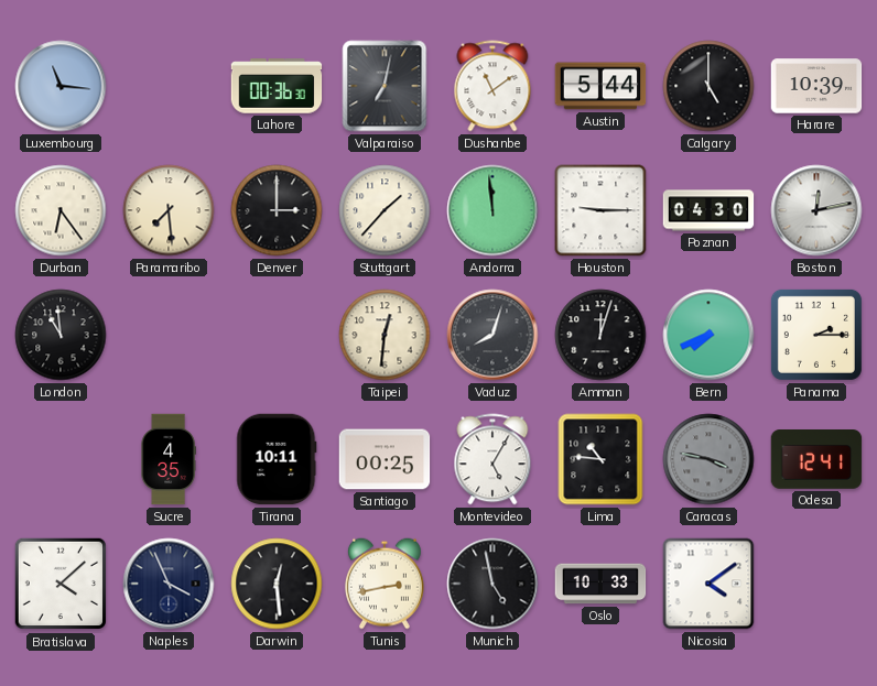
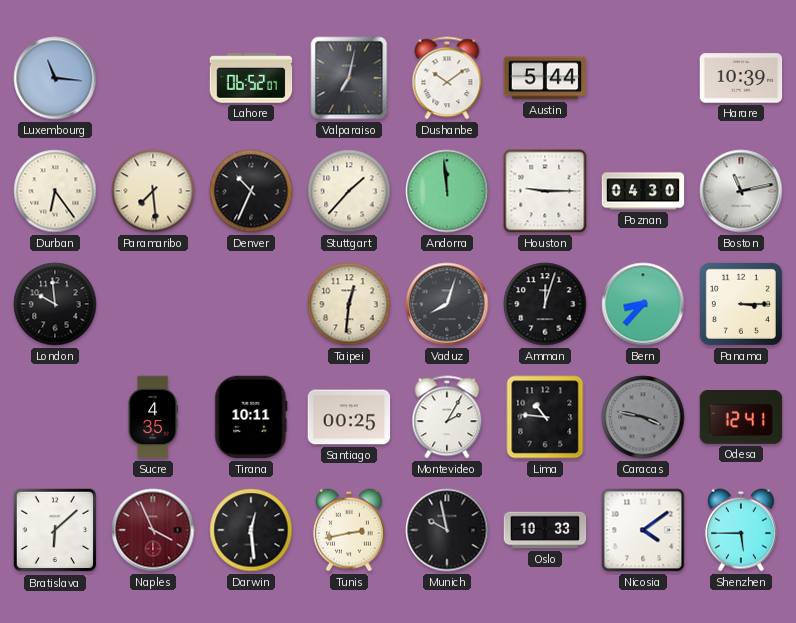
Lahore: 00:36 -> 06:52
Dushanbe: 11:09 -> 10:09
Calgary: 5:00 -> none
Denver: 3:00 -> 10:34
Boston: 12:13 -> 11:13
London: 10:59 -> 9:59
Bern: 7:41 -> 8:37
Panama: 2:15 -> 3:15
Montevideo: 5:05 -> 2:05
Bratislava: 4:08 -> 6:08
Naples dial: navy -> burgundy
Munich: 4:58 -> 9:58
Shenzhen: none -> 5:45
